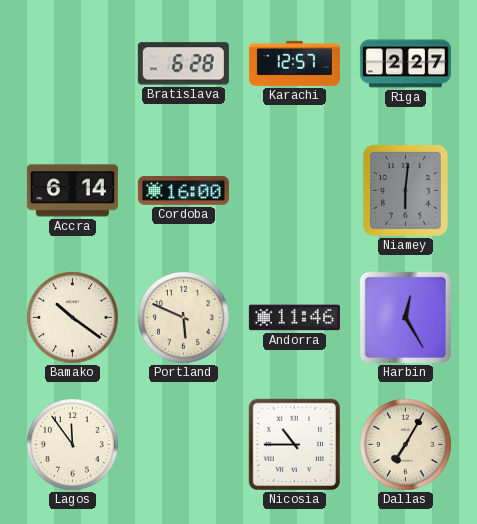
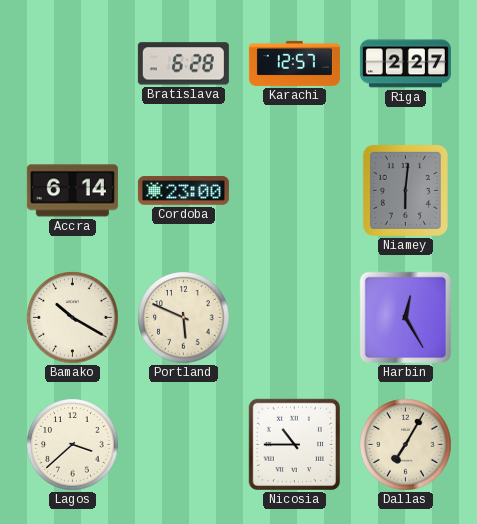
Cordoba: 16:00 -> 23:00
Bamako: 10:21 -> 10:20
Andorra: 11:46 -> none
Lagos: 11:54 -> 3:38
